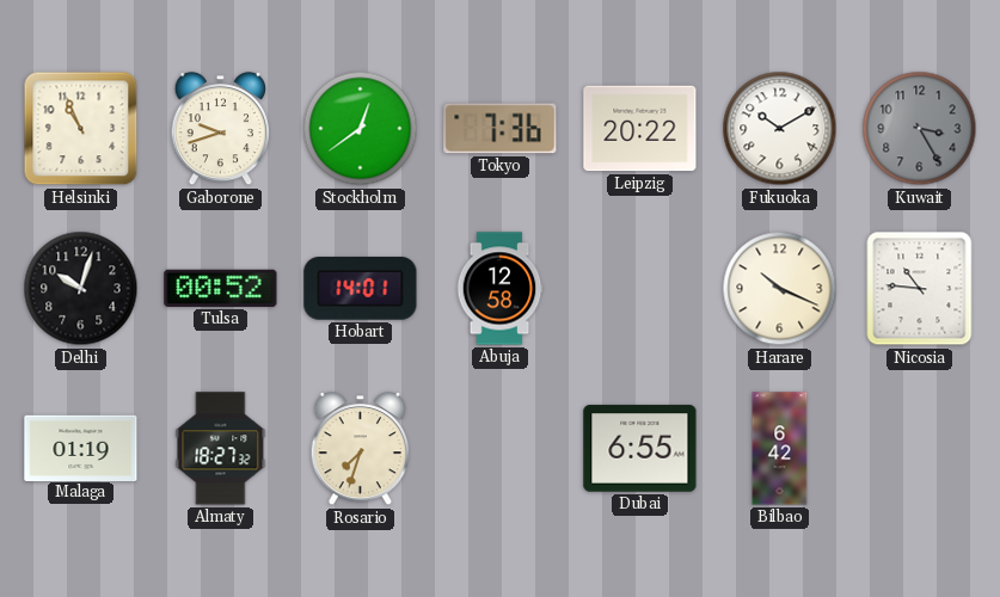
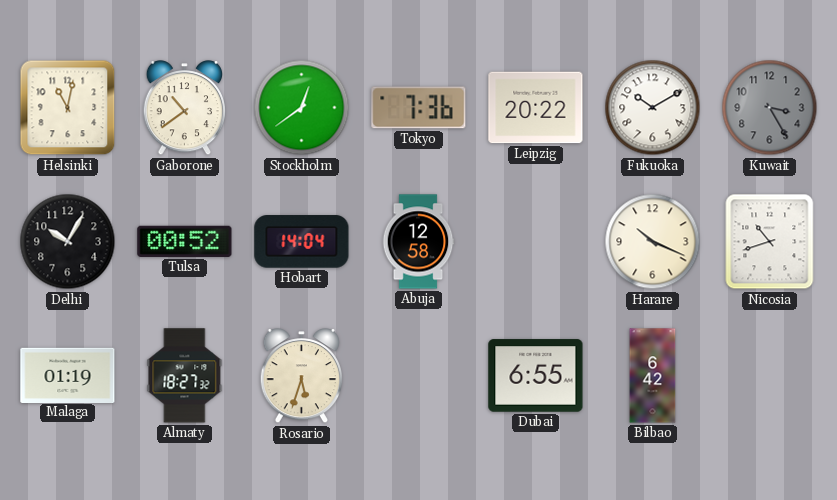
Helsinki: 10:56 -> 11:02
Gaborone: 9:42 -> 10:39
Delhi: 10:03 -> 10:05
Hobart: 14:01 -> 14:04
Nicosia: 10:46 -> 10:42
Rosario: 7:33 -> 5:33
